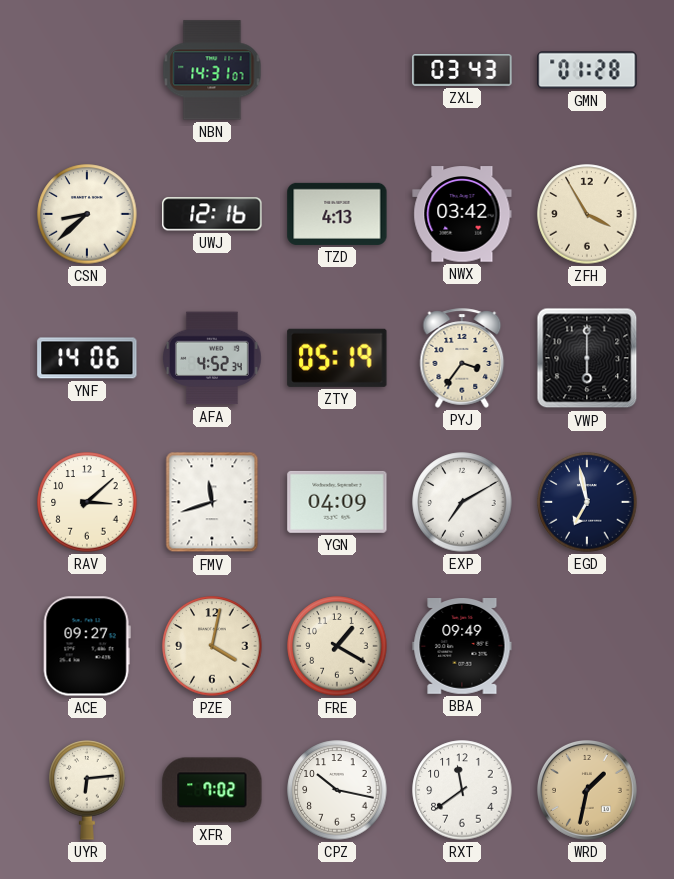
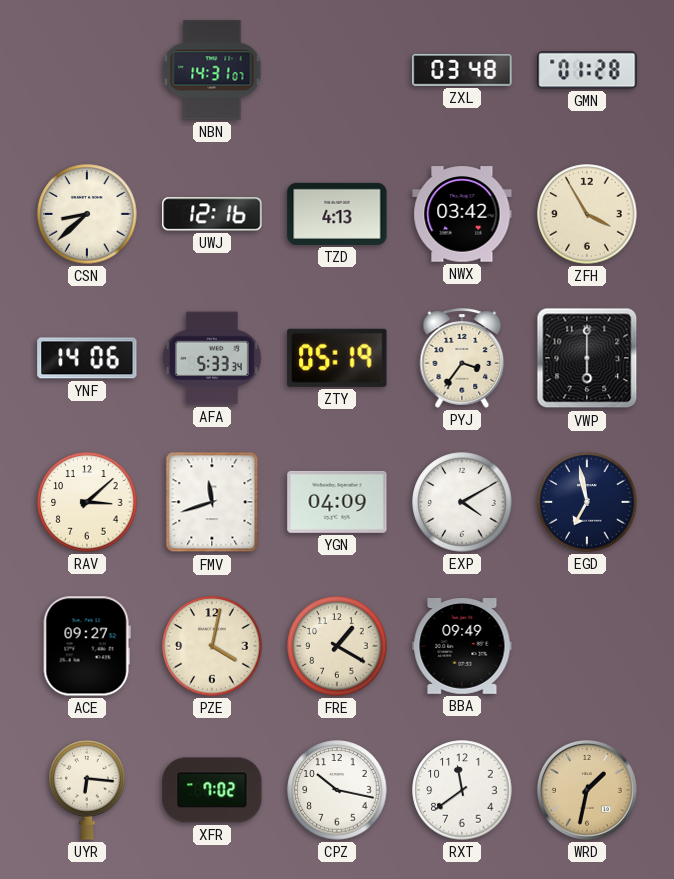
ZXL: 03:43 -> 03:48
AFA: 4:52 -> 5:33
EXP: 7:10 -> 4:10
UYR: 6:14 -> 6:16
